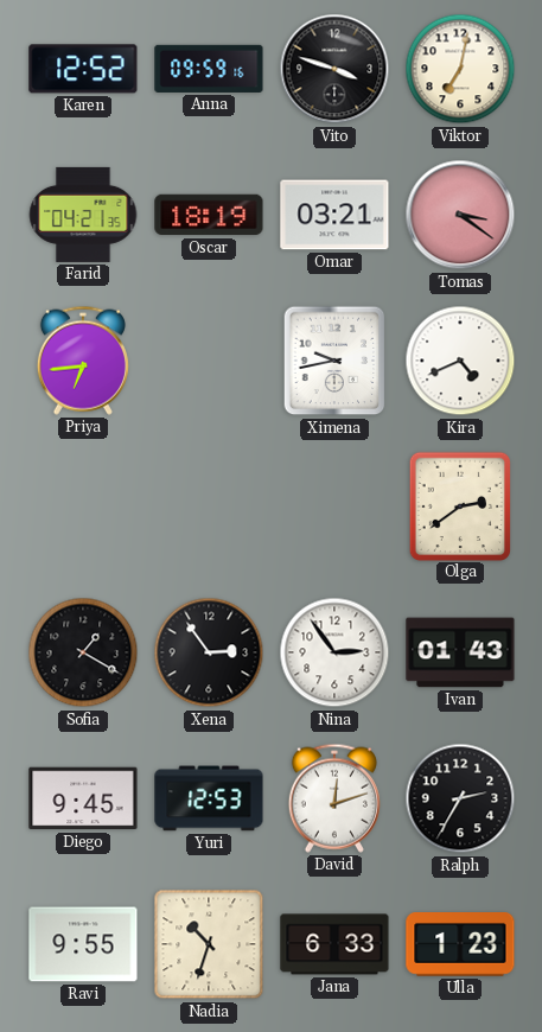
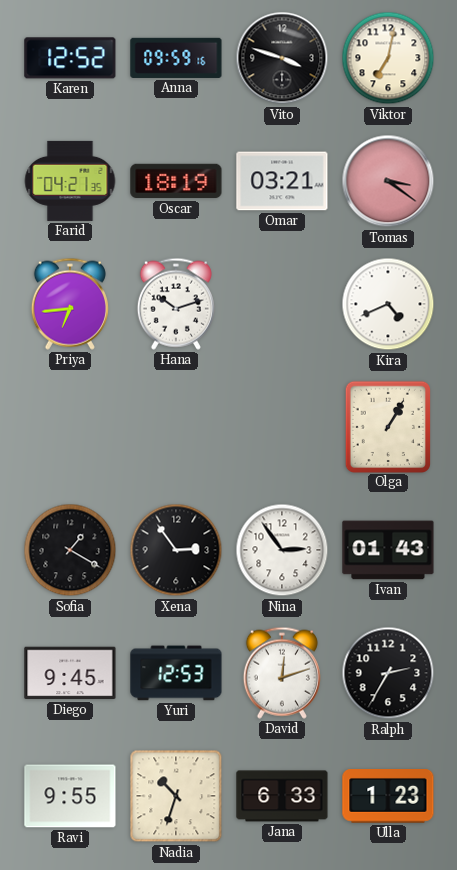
Hana: none -> 10:12
Ximena: 9:43 -> none
Olga: 2:39 -> 1:05
